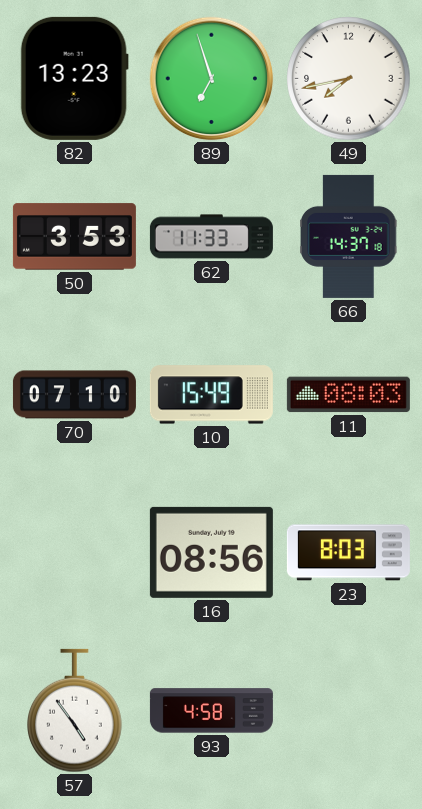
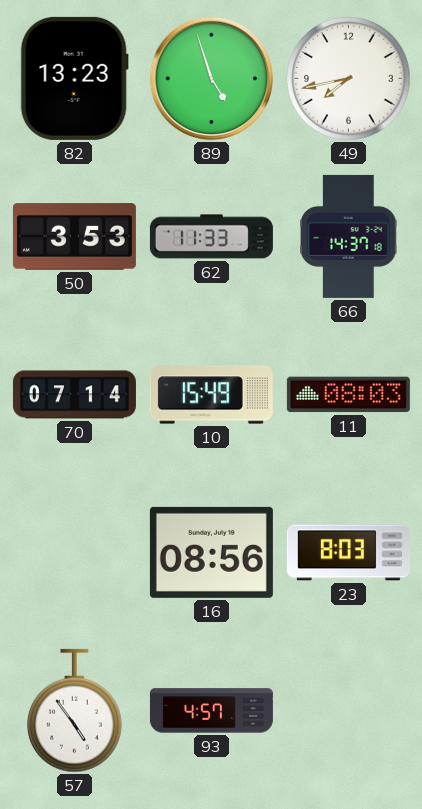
89: 6:57 -> 4:57
70: 07:10 -> 07:14
93: 4:58 -> 4:57
